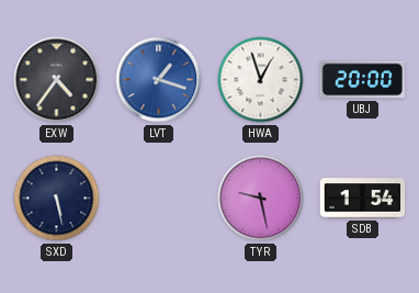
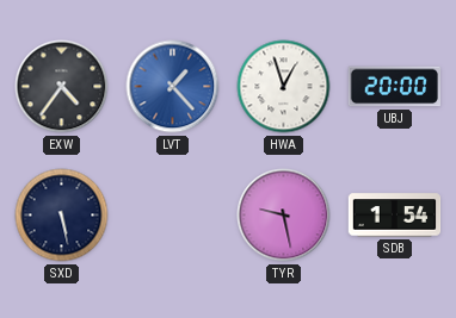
LVT: 1:18 -> 1:23
